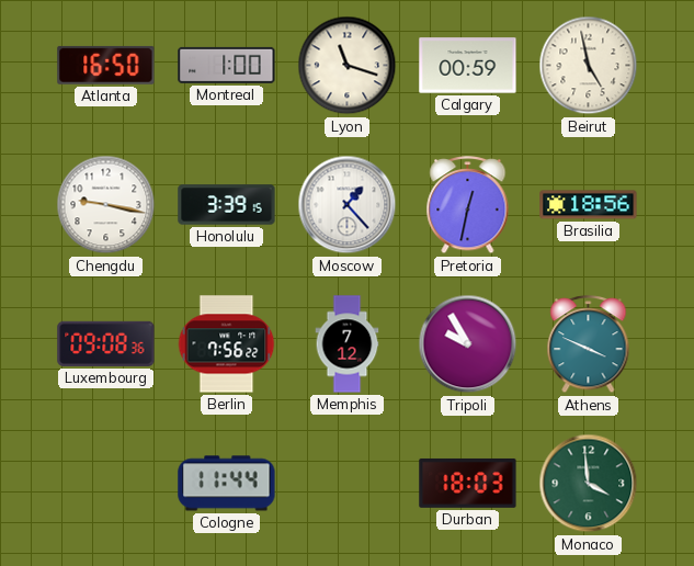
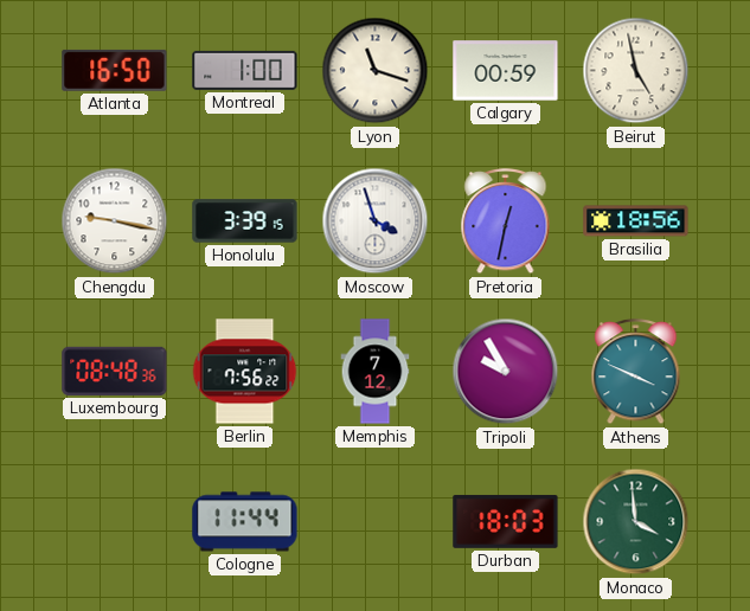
Moscow: 1:23 -> 3:57
Luxembourg: 09:08 -> 08:48
